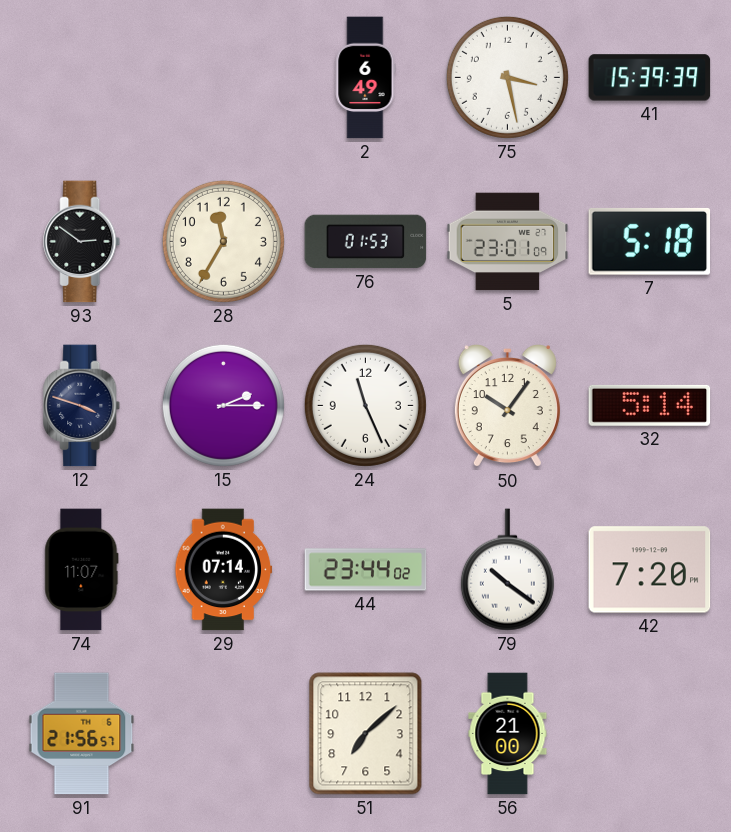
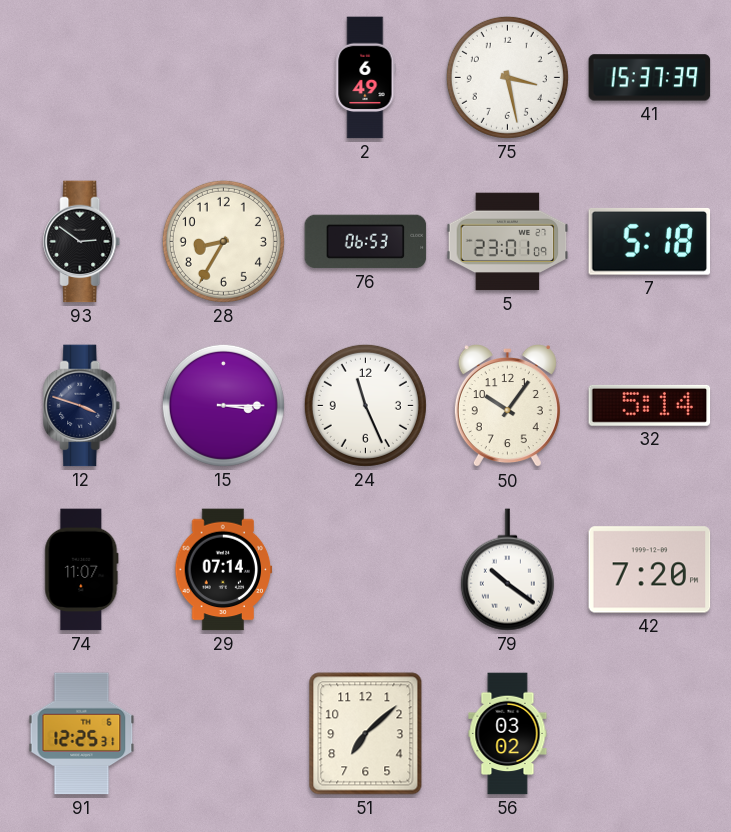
41: 15:39 -> 15:37
28: 11:35 -> 8:35
76: 01:53 -> 06:53
15: 2:15 -> 3:15
44: 23:44 -> none
91: 21:56 -> 12:25
56: 21:00 -> 03:02
